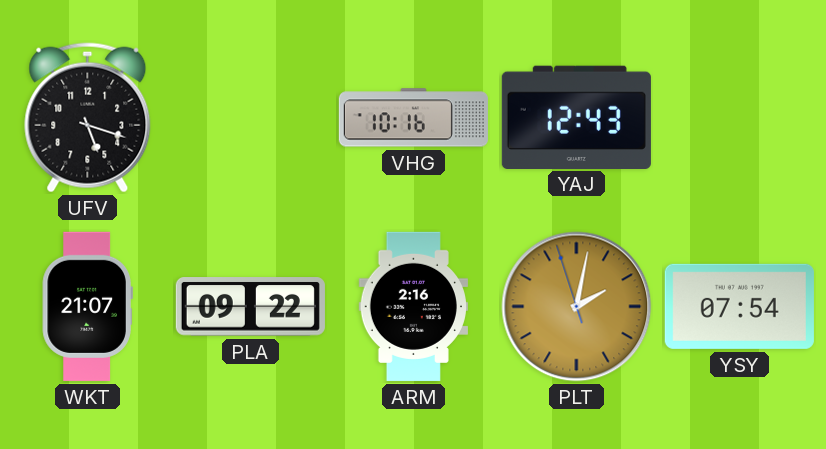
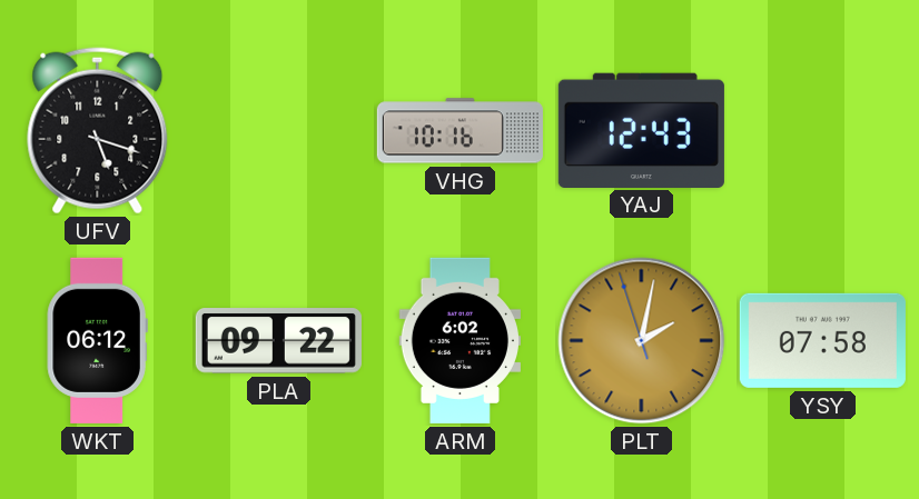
WKT: 21:07 -> 06:12
ARM: 2:16 -> 6:02
YSY: 07:54 -> 07:58
